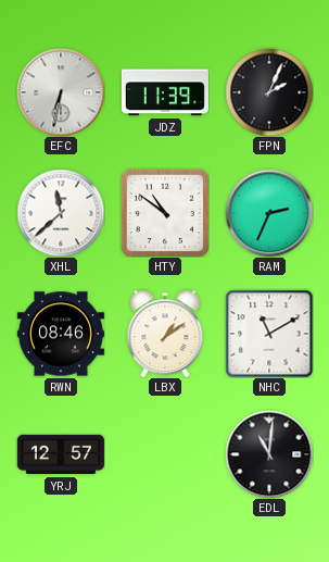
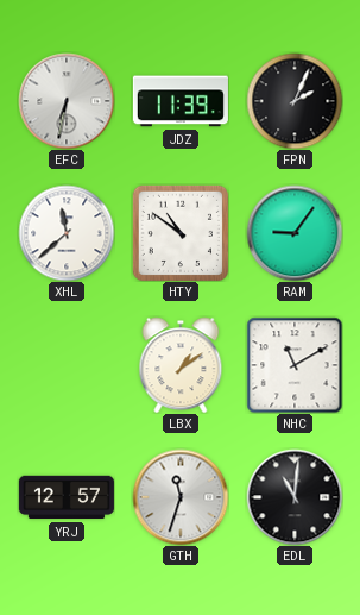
RAM: 2:34 -> 9:06
RWN: 08:46 -> none
GTH: none -> 11:33
